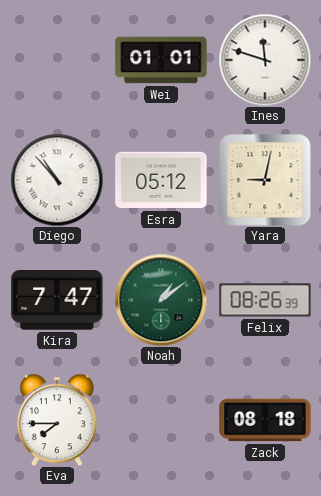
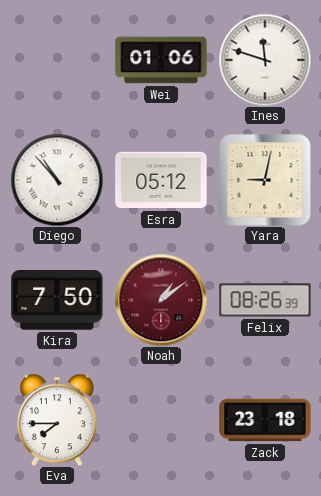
Wei: 01:01 -> 01:06
Kira: 7:47 -> 7:50
Noah dial: green -> burgundy
Zack: 08:18 -> 23:18
